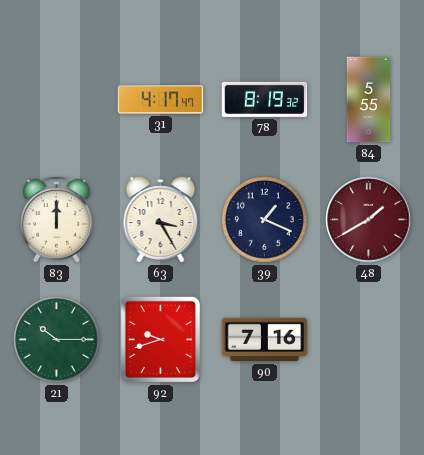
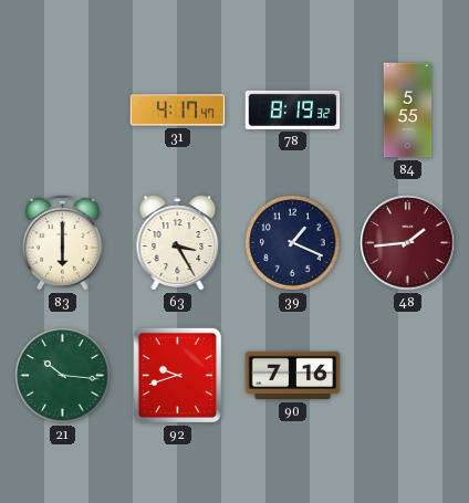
83: 12:00 -> 6:00
48: 1:40 -> 1:44
21: 10:15 -> 10:16
